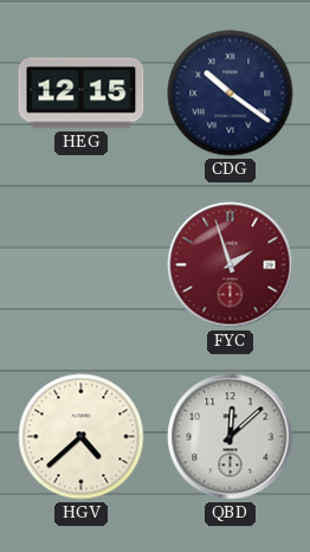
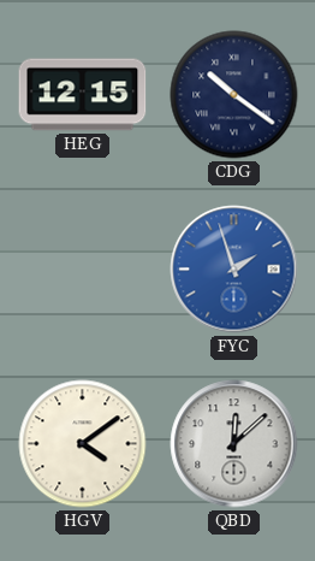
FYC dial: burgundy -> blue
HGV: 4:38 -> 4:09
